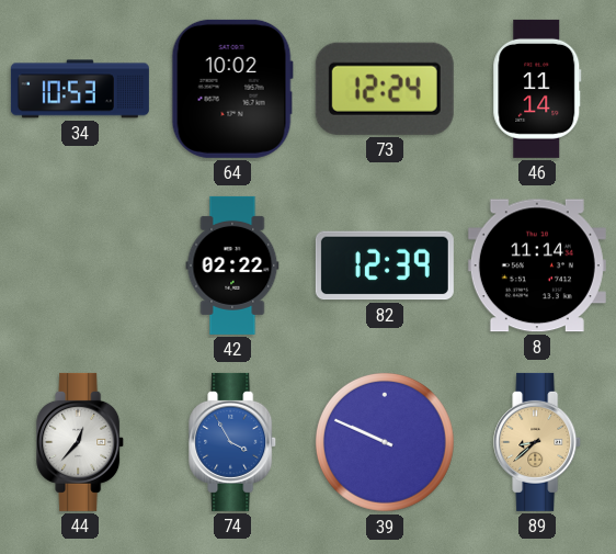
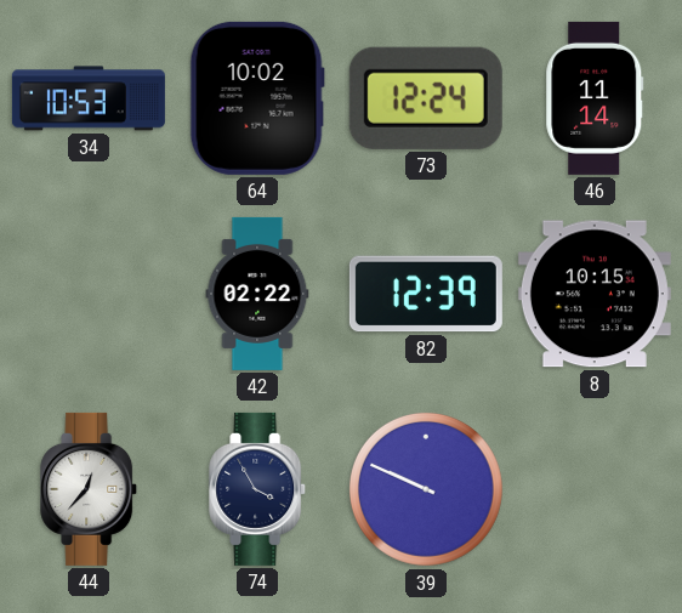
8: 11:14 -> 10:15
74 dial: blue -> navy
89: 8:38 -> none
